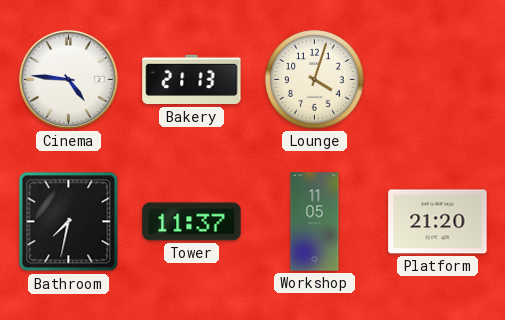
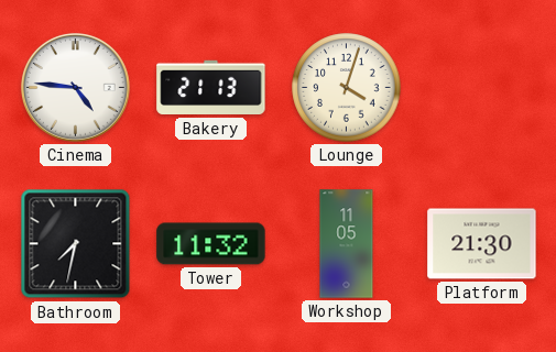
Tower: 11:37 -> 11:32
Platform: 21:20 -> 21:30
